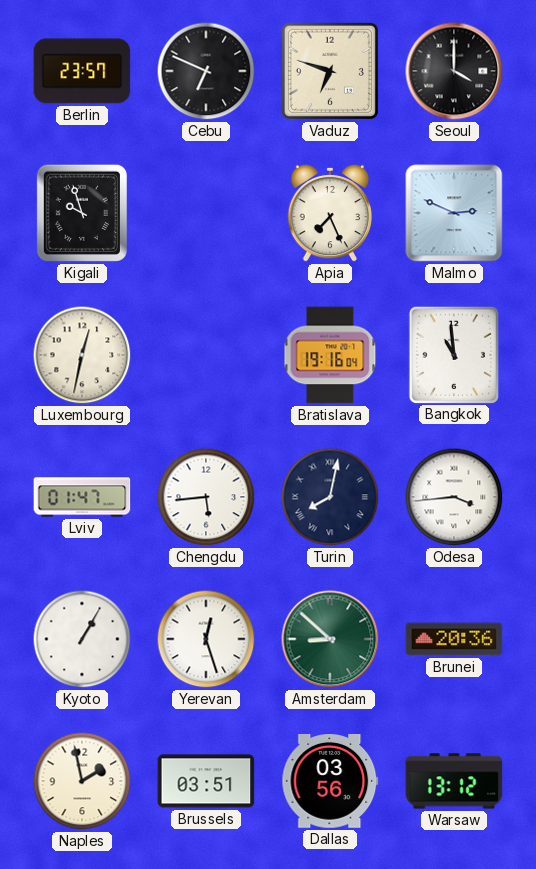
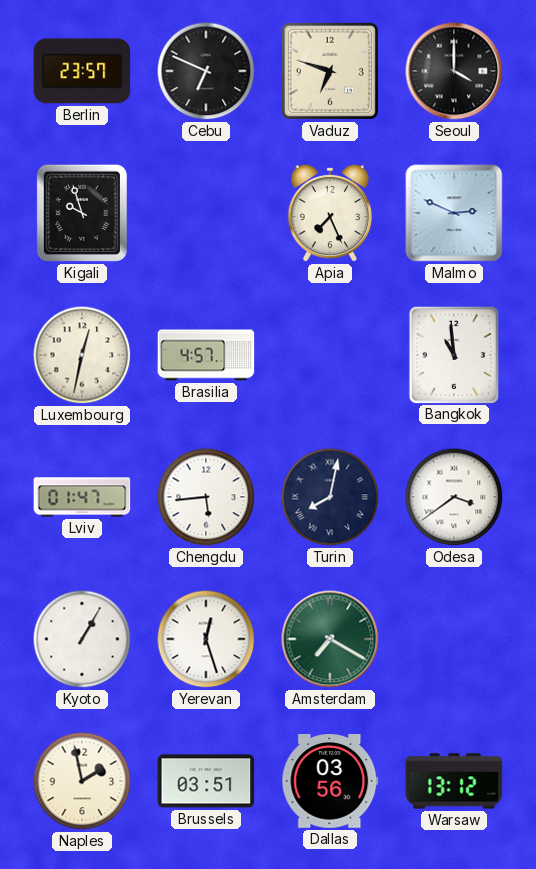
Brasilia: none -> 4:57
Bratislava: 19:16 -> none
Odesa: 3:44 -> 3:39
Amsterdam: 8:52 -> 7:20
Brunei: 20:36 -> none
